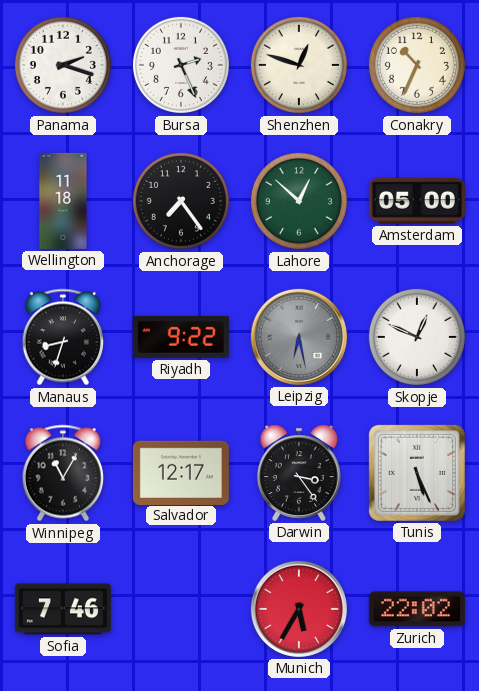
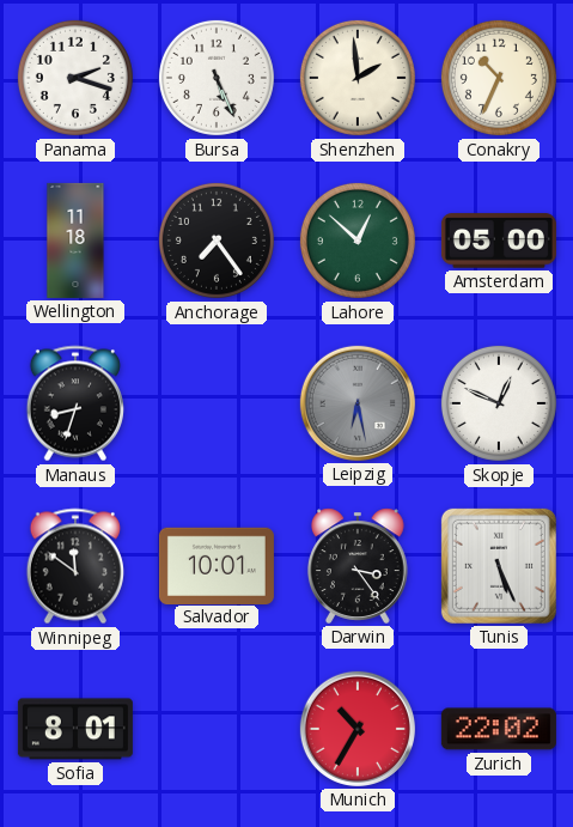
Bursa: 2:26 -> 5:26
Shenzhen: 12:48 -> 1:59
Riyadh: 9:22 -> none
Winnipeg: 11:05 -> 11:51
Salvador: 12:17 -> 10:01
Sofia: 7:46 -> 8:01
Munich: 5:35 -> 10:35
